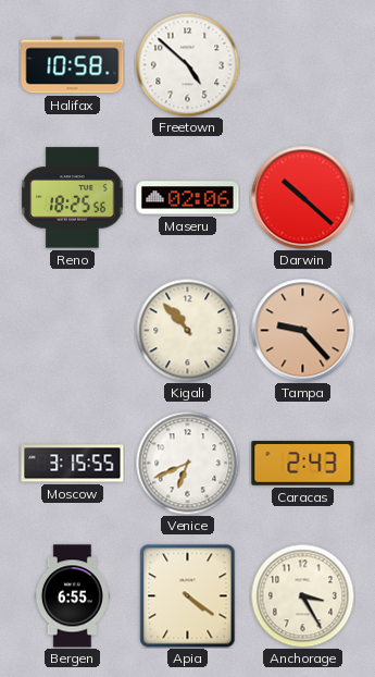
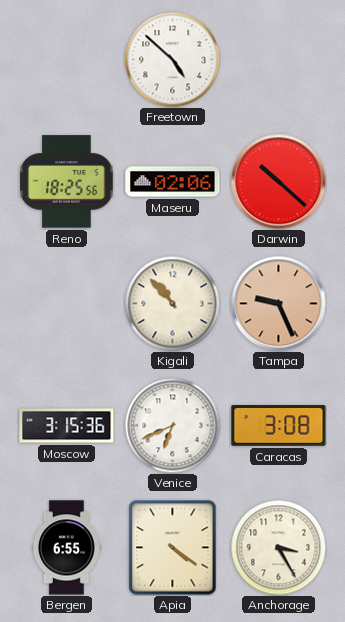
Halifax: 10:58 -> none
Tampa: 9:23 -> 9:26
Moscow: 3:15:55 -> 3:15:36
Caracas: 2:43 -> 3:08
